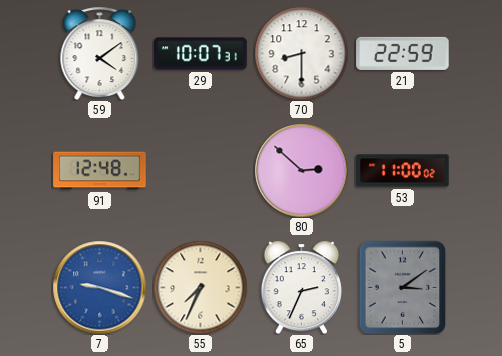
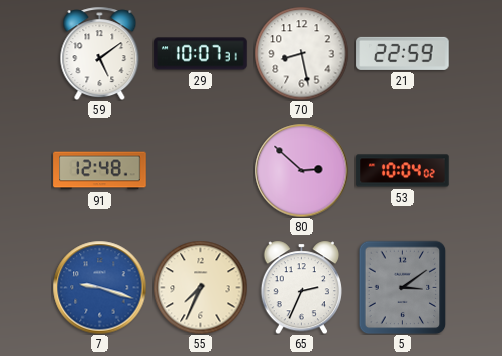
59: 4:09 -> 5:09
70: 8:30 -> 8:28
53: 11:00 -> 10:04
